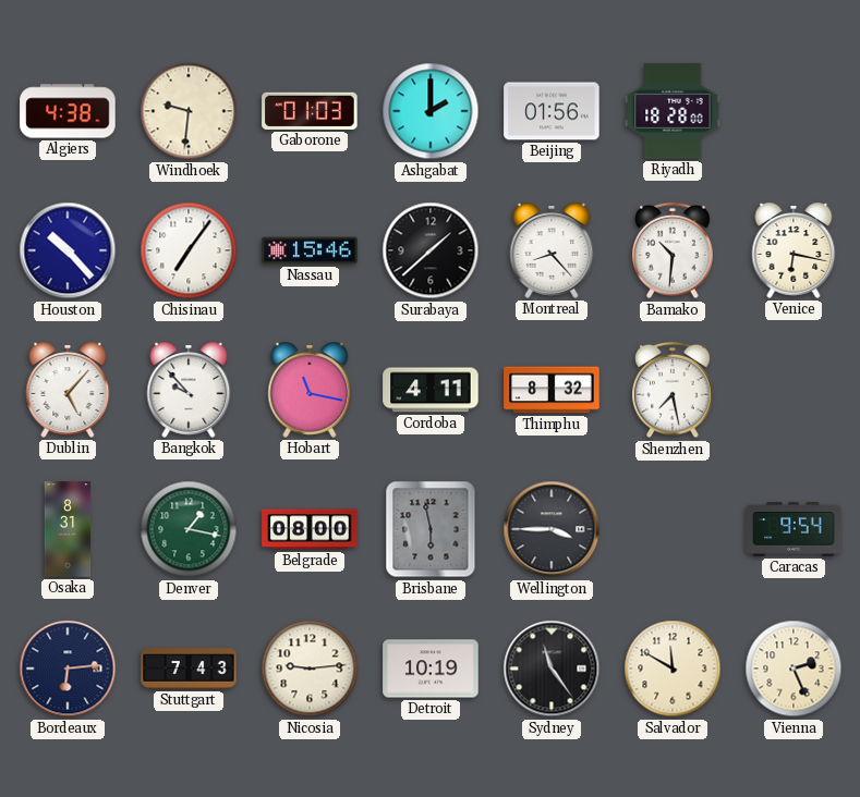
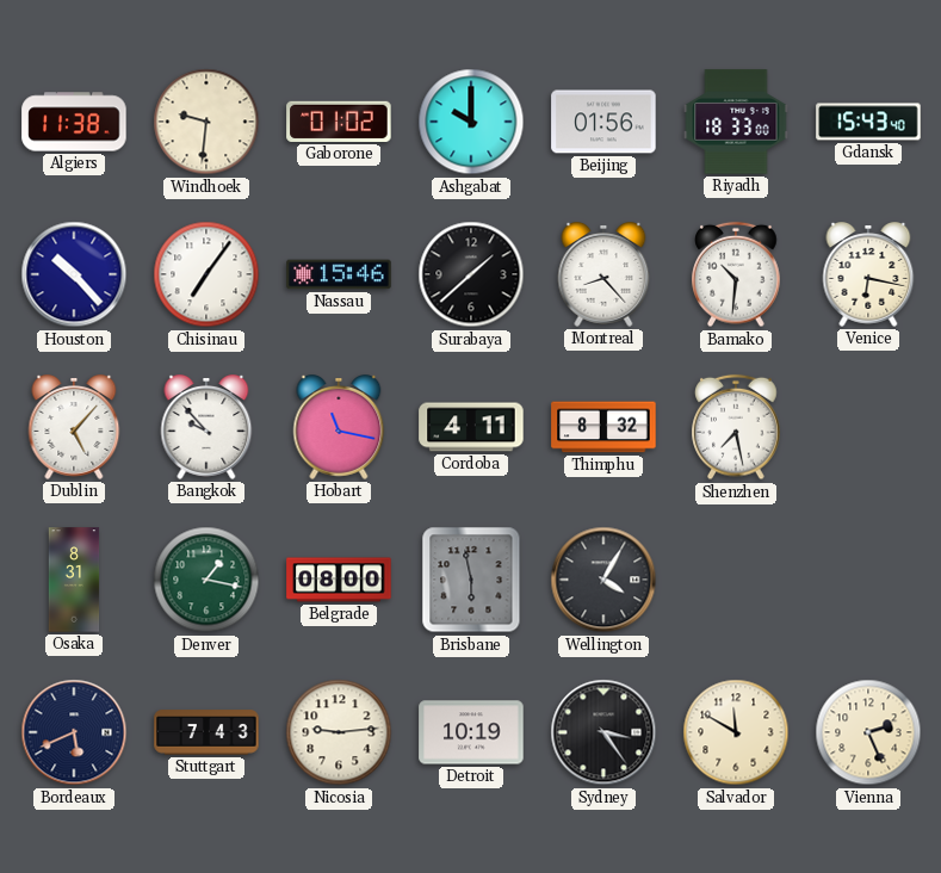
Algiers: 4:38 -> 11:38
Gaborone: 01:03 -> 01:02
Ashgabat: 2:00 -> 10:00
Riyadh: 18:28 -> 18:33
Gdansk: none -> 15:43
Wellington: 3:45 -> 4:05
Caracas: 9:54 -> none
Bordeaux: 6:14 -> 5:41
Sydney: 11:24 -> 3:24
